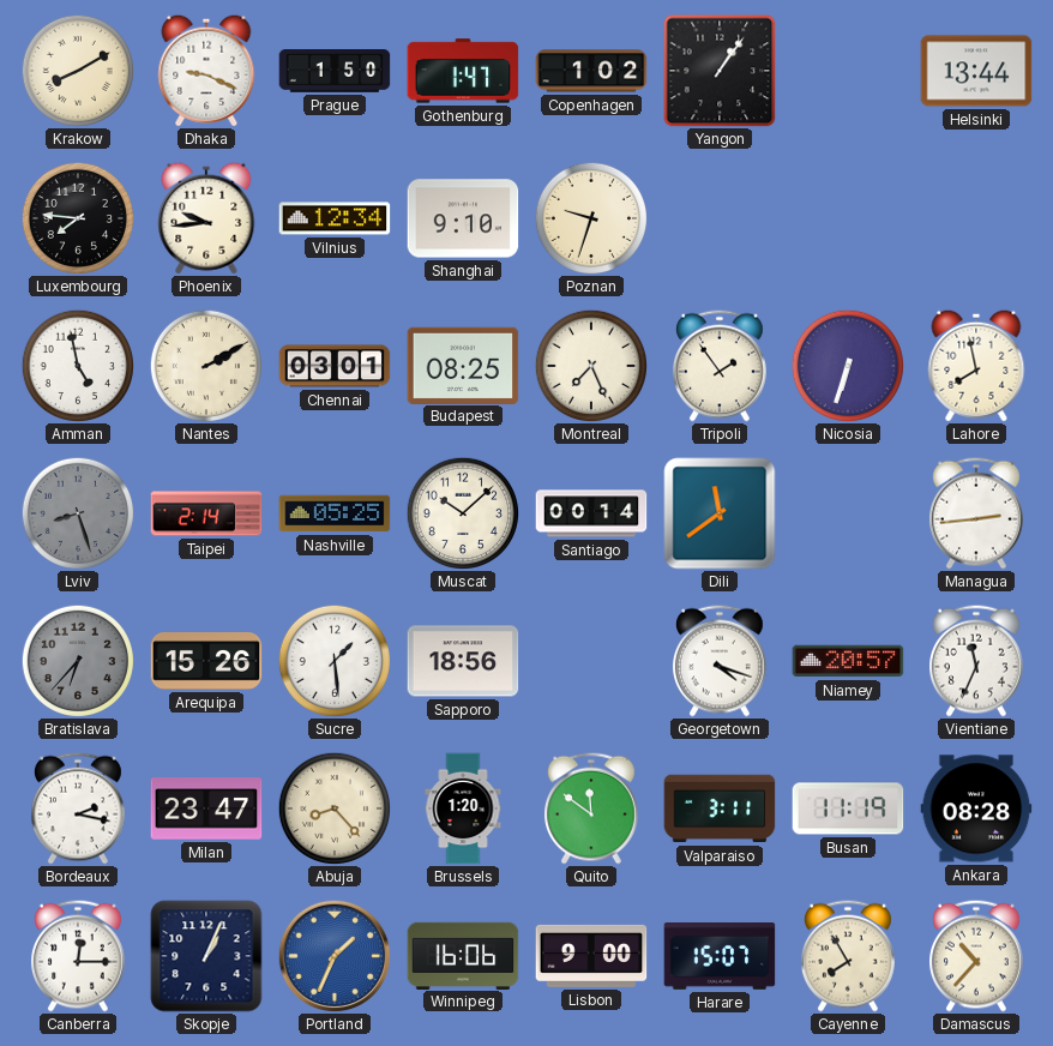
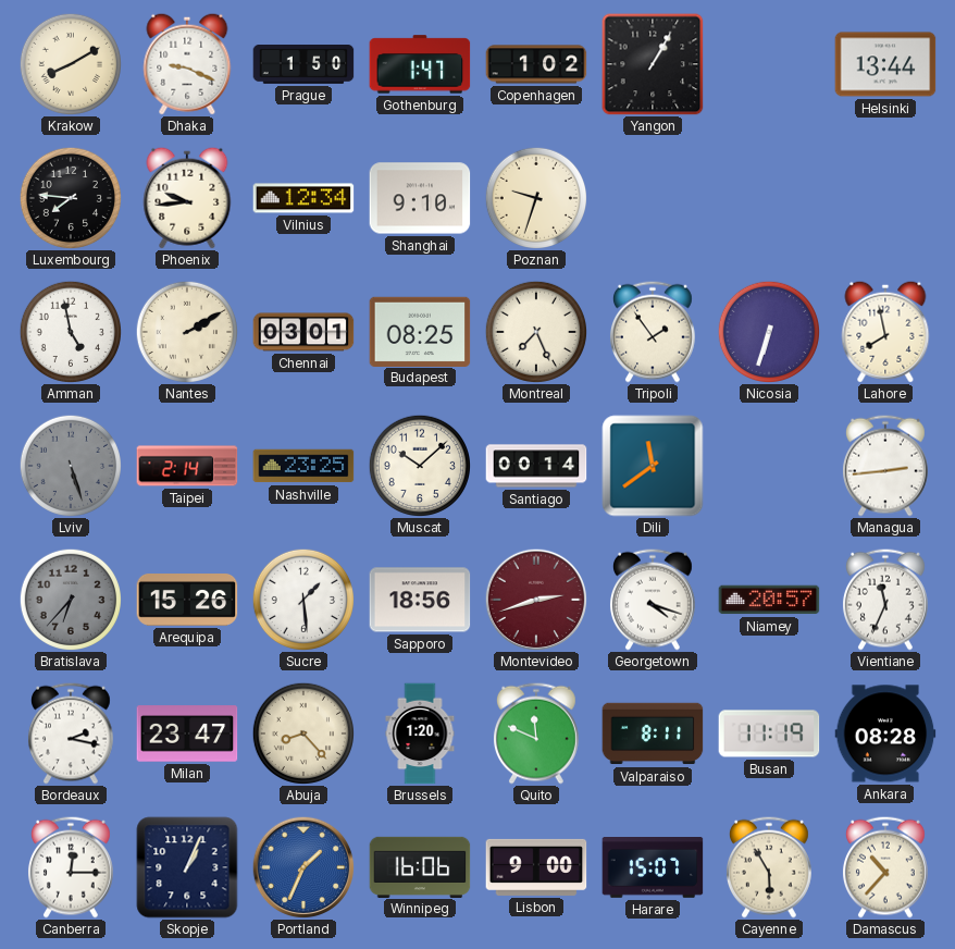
Yangon: 1:06 -> 1:05
Lviv: 8:27 -> 5:27
Nashville: 05:25 -> 23:25
Montevideo: none -> 2:42
Quito: 11:51 -> 11:49
Valparaiso: 3:11 -> 8:11
Cayenne: 7:55 -> 5:55
